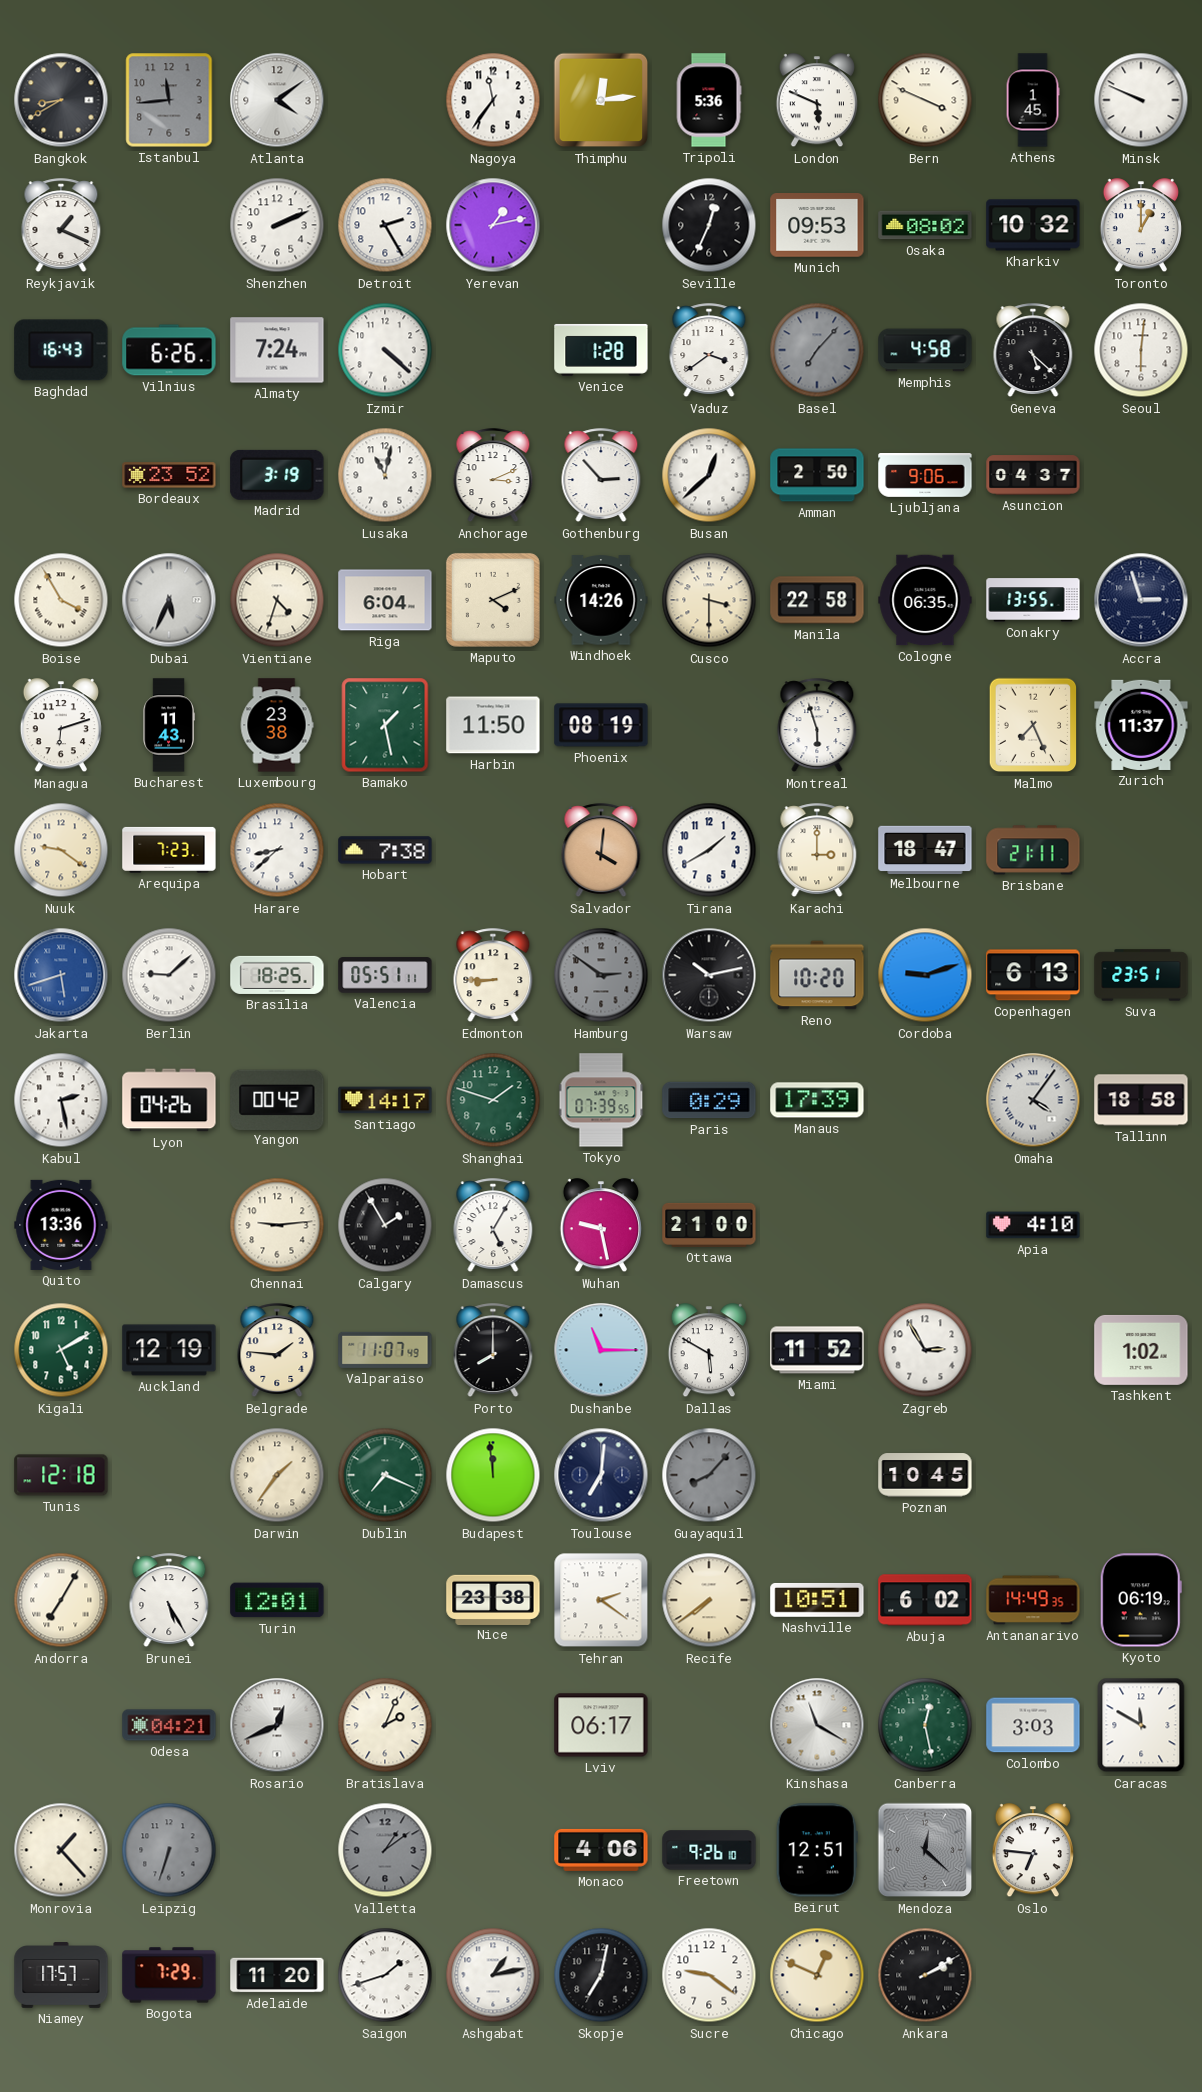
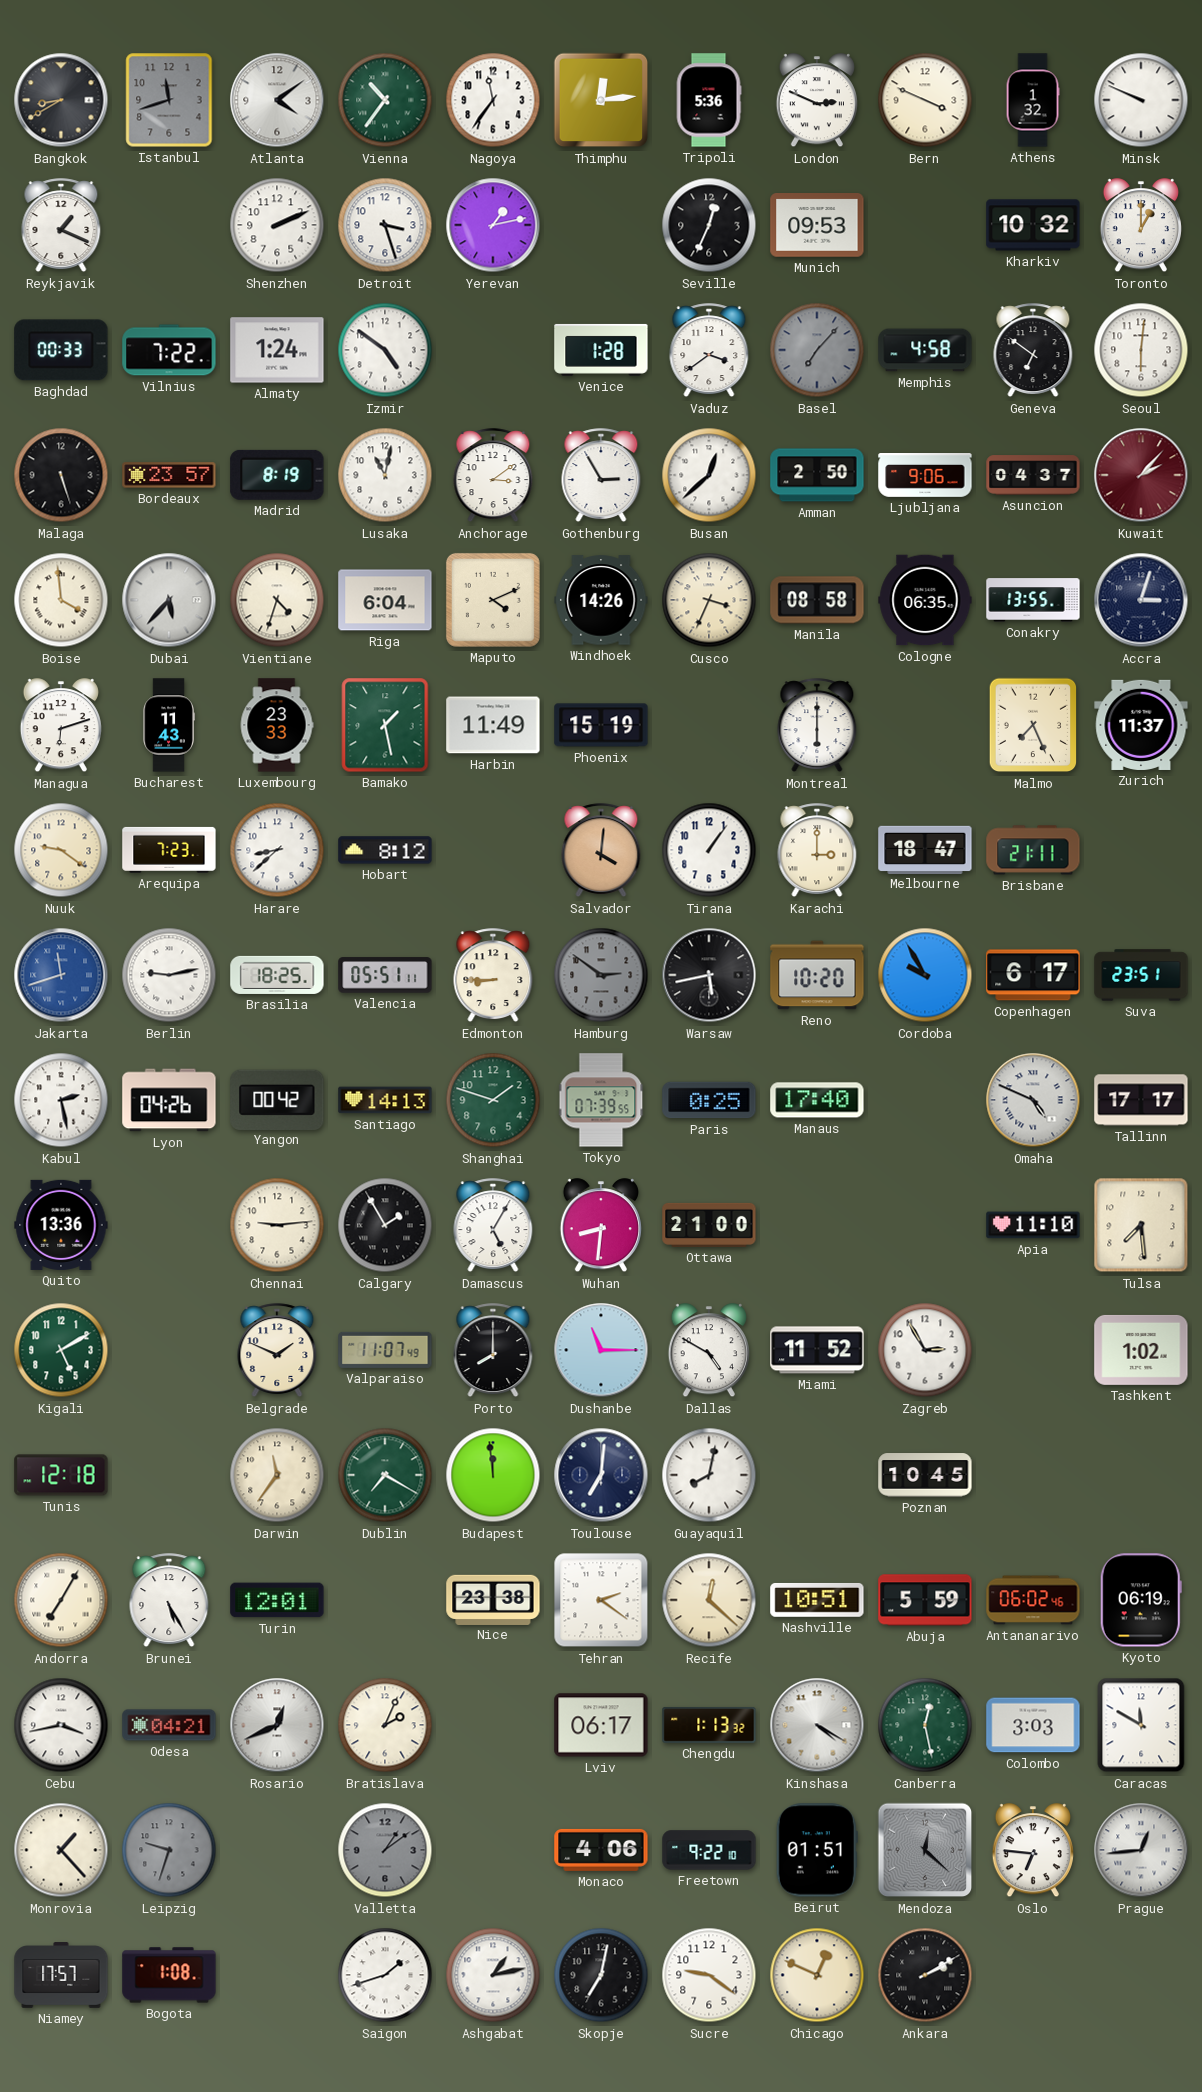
Istanbul: 11:44 -> 11:42
Vienna: none -> 10:36
London: 5:49 -> 2:49
Athens: 1:45 -> 1:32
Detroit: 2:25 -> 3:27
Osaka: 08:02 -> none
Baghdad: 16:43 -> 00:33
Vilnius: 6:26 -> 7:22
Almaty: 7:24 -> 1:24
Izmir: 4:22 -> 4:51
Geneva: 5:22 -> 6:51
Malaga: none -> 5:27
Bordeaux: 23:52 -> 23:57
Madrid: 3:19 -> 8:19
Anchorage: 3:11 -> 3:09
Gothenburg: 2:53 -> 2:55
Kuwait: none -> 2:07
Boise: 3:55 -> 3:59
Dubai: 5:34 -> 5:37
Cusco: 3:30 -> 3:34
Manila: 22:58 -> 08:58
Accra: 2:57 -> 3:03
Luxembourg: 23:38 -> 23:33
Harbin: 11:50 -> 11:49
Phoenix: 08:19 -> 15:19
Montreal: 5:57 -> 6:00
Hobart: 7:38 -> 8:12
Tirana: 1:40 -> 1:06
Jakarta: 5:42 -> 11:42
Berlin: 9:08 -> 9:13
Warsaw: 10:13 -> 5:43
Cordoba: 9:12 -> 9:55
Copenhagen: 6:13 -> 6:17
Santiago: 14:17 -> 14:13
Paris: 0:29 -> 0:25
Manaus: 17:39 -> 17:40
Omaha: 4:06 -> 4:49
Tallinn: 18:58 -> 17:17
Wuhan: 9:28 -> 8:31
Apia: 4:10 -> 11:10
Tulsa: none -> 7:29
Auckland: 12:19 -> none
Belgrade: 1:46 -> 1:49
Dallas: 5:50 -> 4:50
Darwin: 1:36 -> 11:36
Dublin: 7:19 -> 7:20
Guayaquil: 8:07 -> 8:02
Guayaquil dial: grey -> white
Recife: 7:39 -> 12:22
Abuja: 6:02 -> 5:59
Antananarivo: 14:49 -> 06:02
Cebu: none -> 3:43
Chengdu: none -> 1:13
Kinshasa: 11:20 -> 4:20
Leipzig: 6:33 -> 9:33
Freetown: 9:26 -> 9:22
Beirut: 12:51 -> 01:51
Prague: none -> 12:44
Bogota: 7:29 -> 1:08
Adelaide: 11:20 -> none
